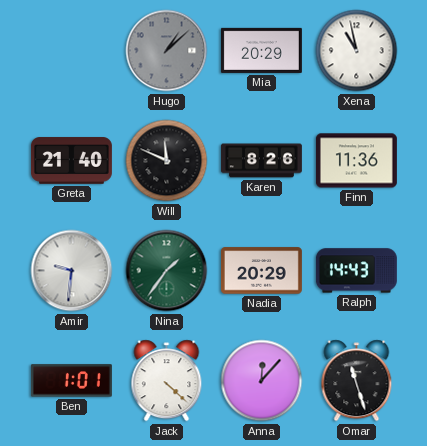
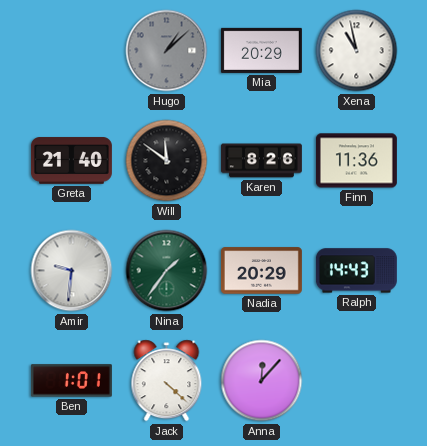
Will: 11:49 -> 11:51
Omar: 11:27 -> none
